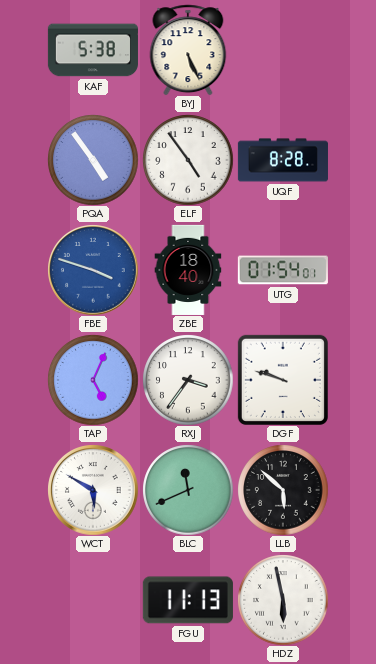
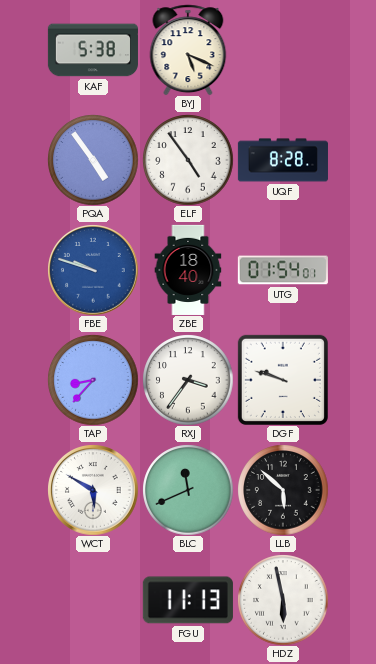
BYJ: 5:26 -> 5:19
FBE: 3:48 -> 9:48
TAP: 5:04 -> 8:37
